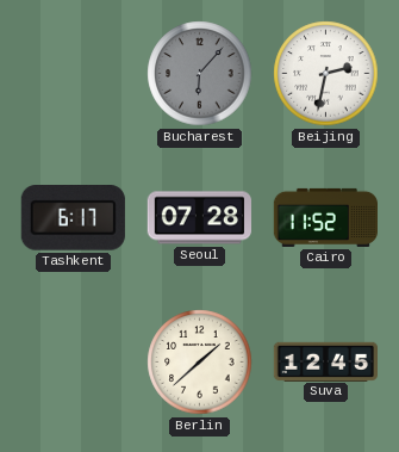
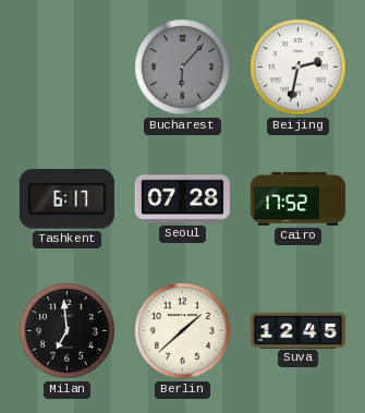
Cairo: 11:52 -> 17:52
Milan: none -> 6:59
